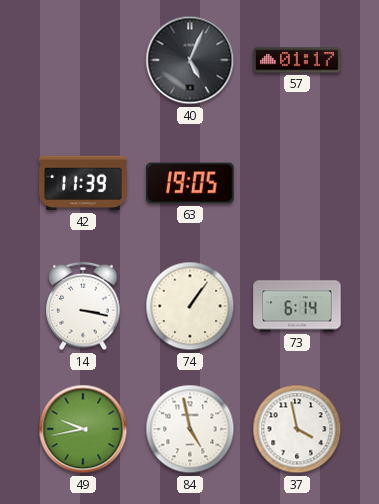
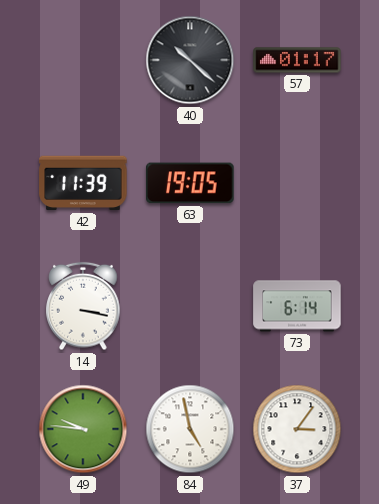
40: 5:04 -> 10:22
74: 1:06 -> none
49: 9:43 -> 9:46
37: 3:58 -> 3:06
